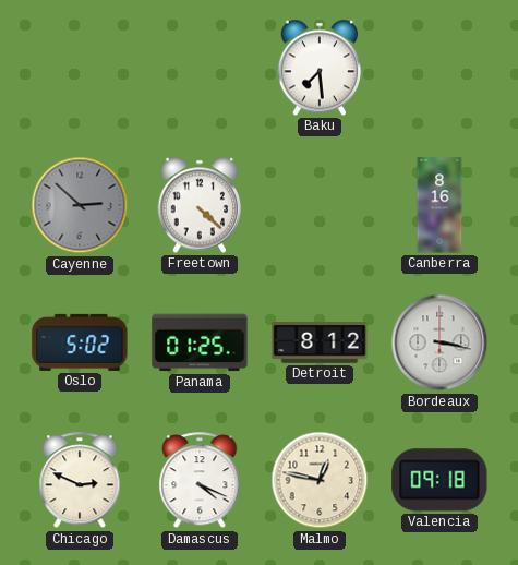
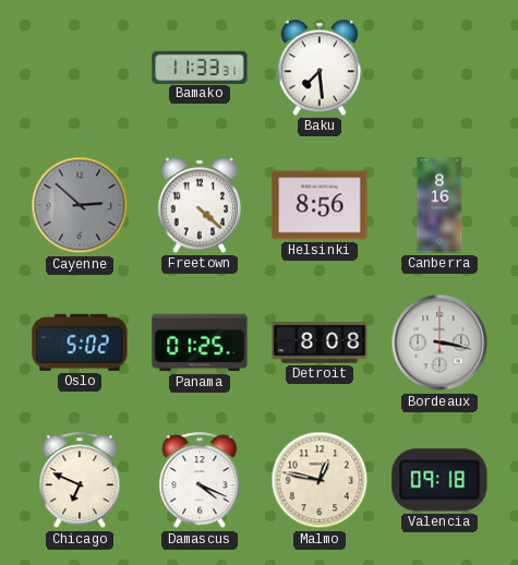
Bamako: none -> 11:33
Helsinki: none -> 8:56
Detroit: 8:12 -> 8:08
Chicago: 2:49 -> 6:49
